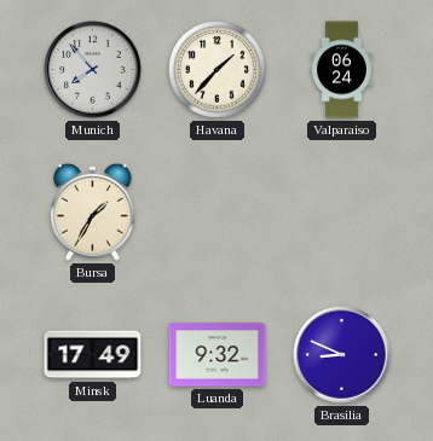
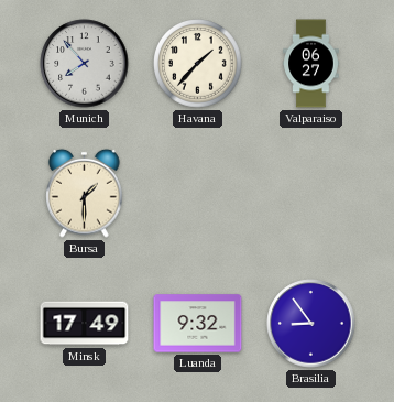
Valparaiso: 06:24 -> 06:27
Bursa: 1:35 -> 1:30
Brasilia: 8:49 -> 8:54
